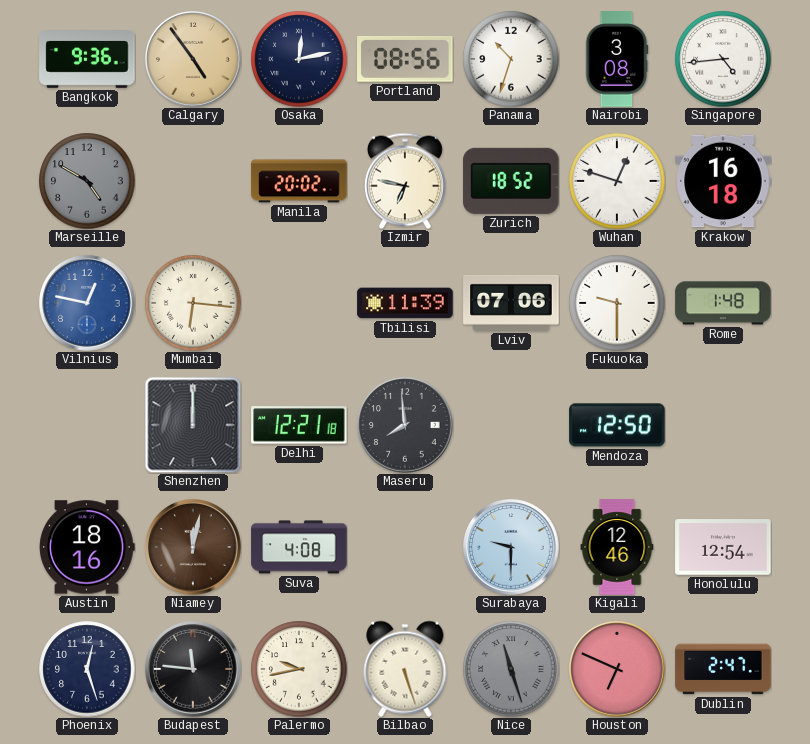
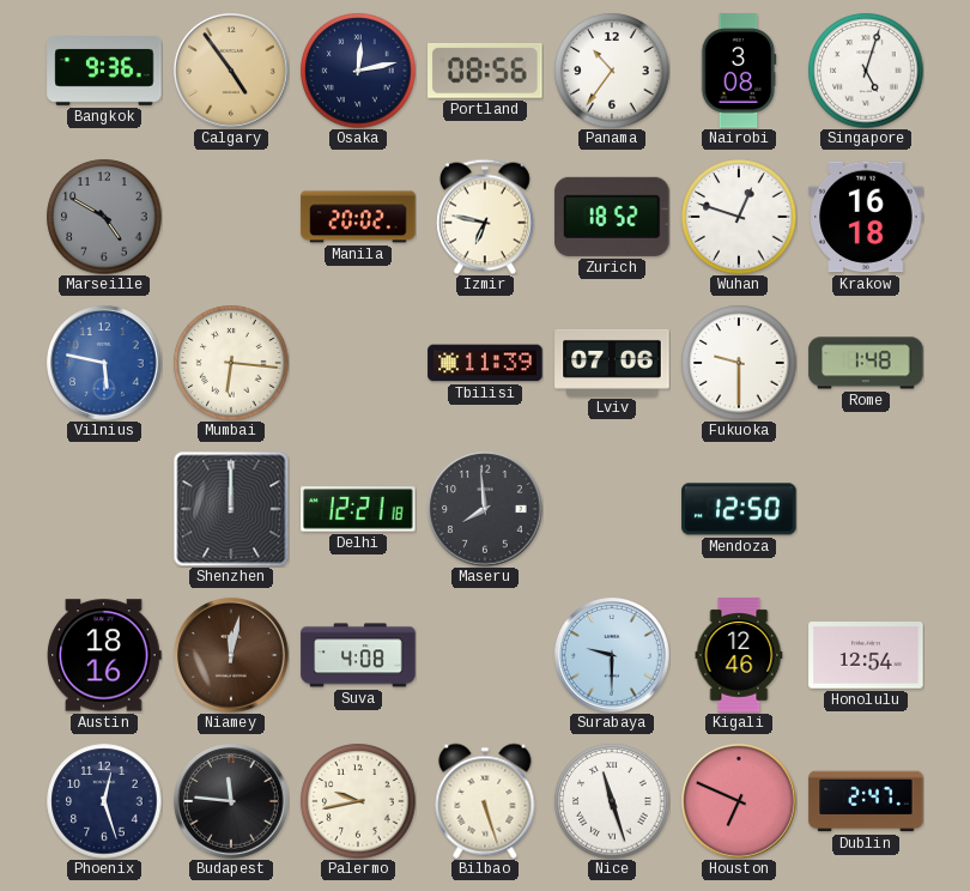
Panama: 10:33 -> 10:36
Singapore: 4:44 -> 5:03
Vilnius: 12:47 -> 5:47
Nice dial: grey -> white
